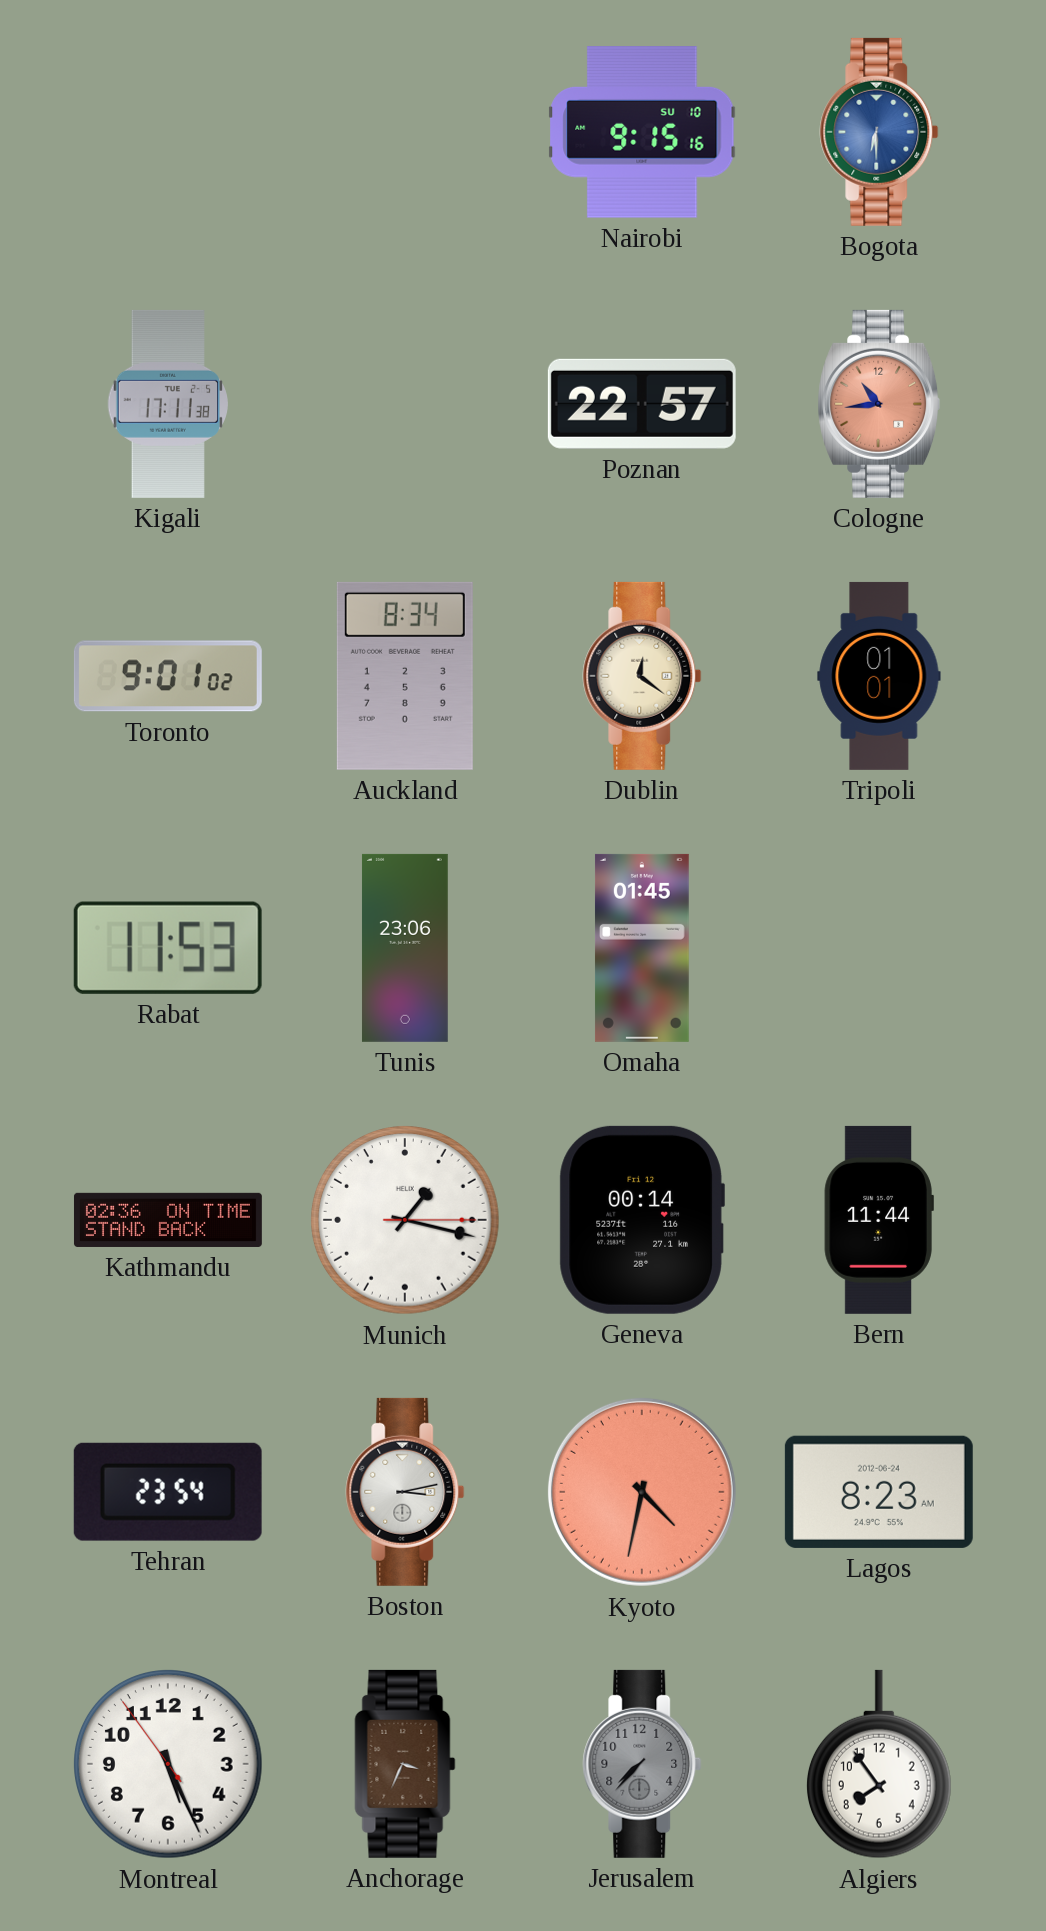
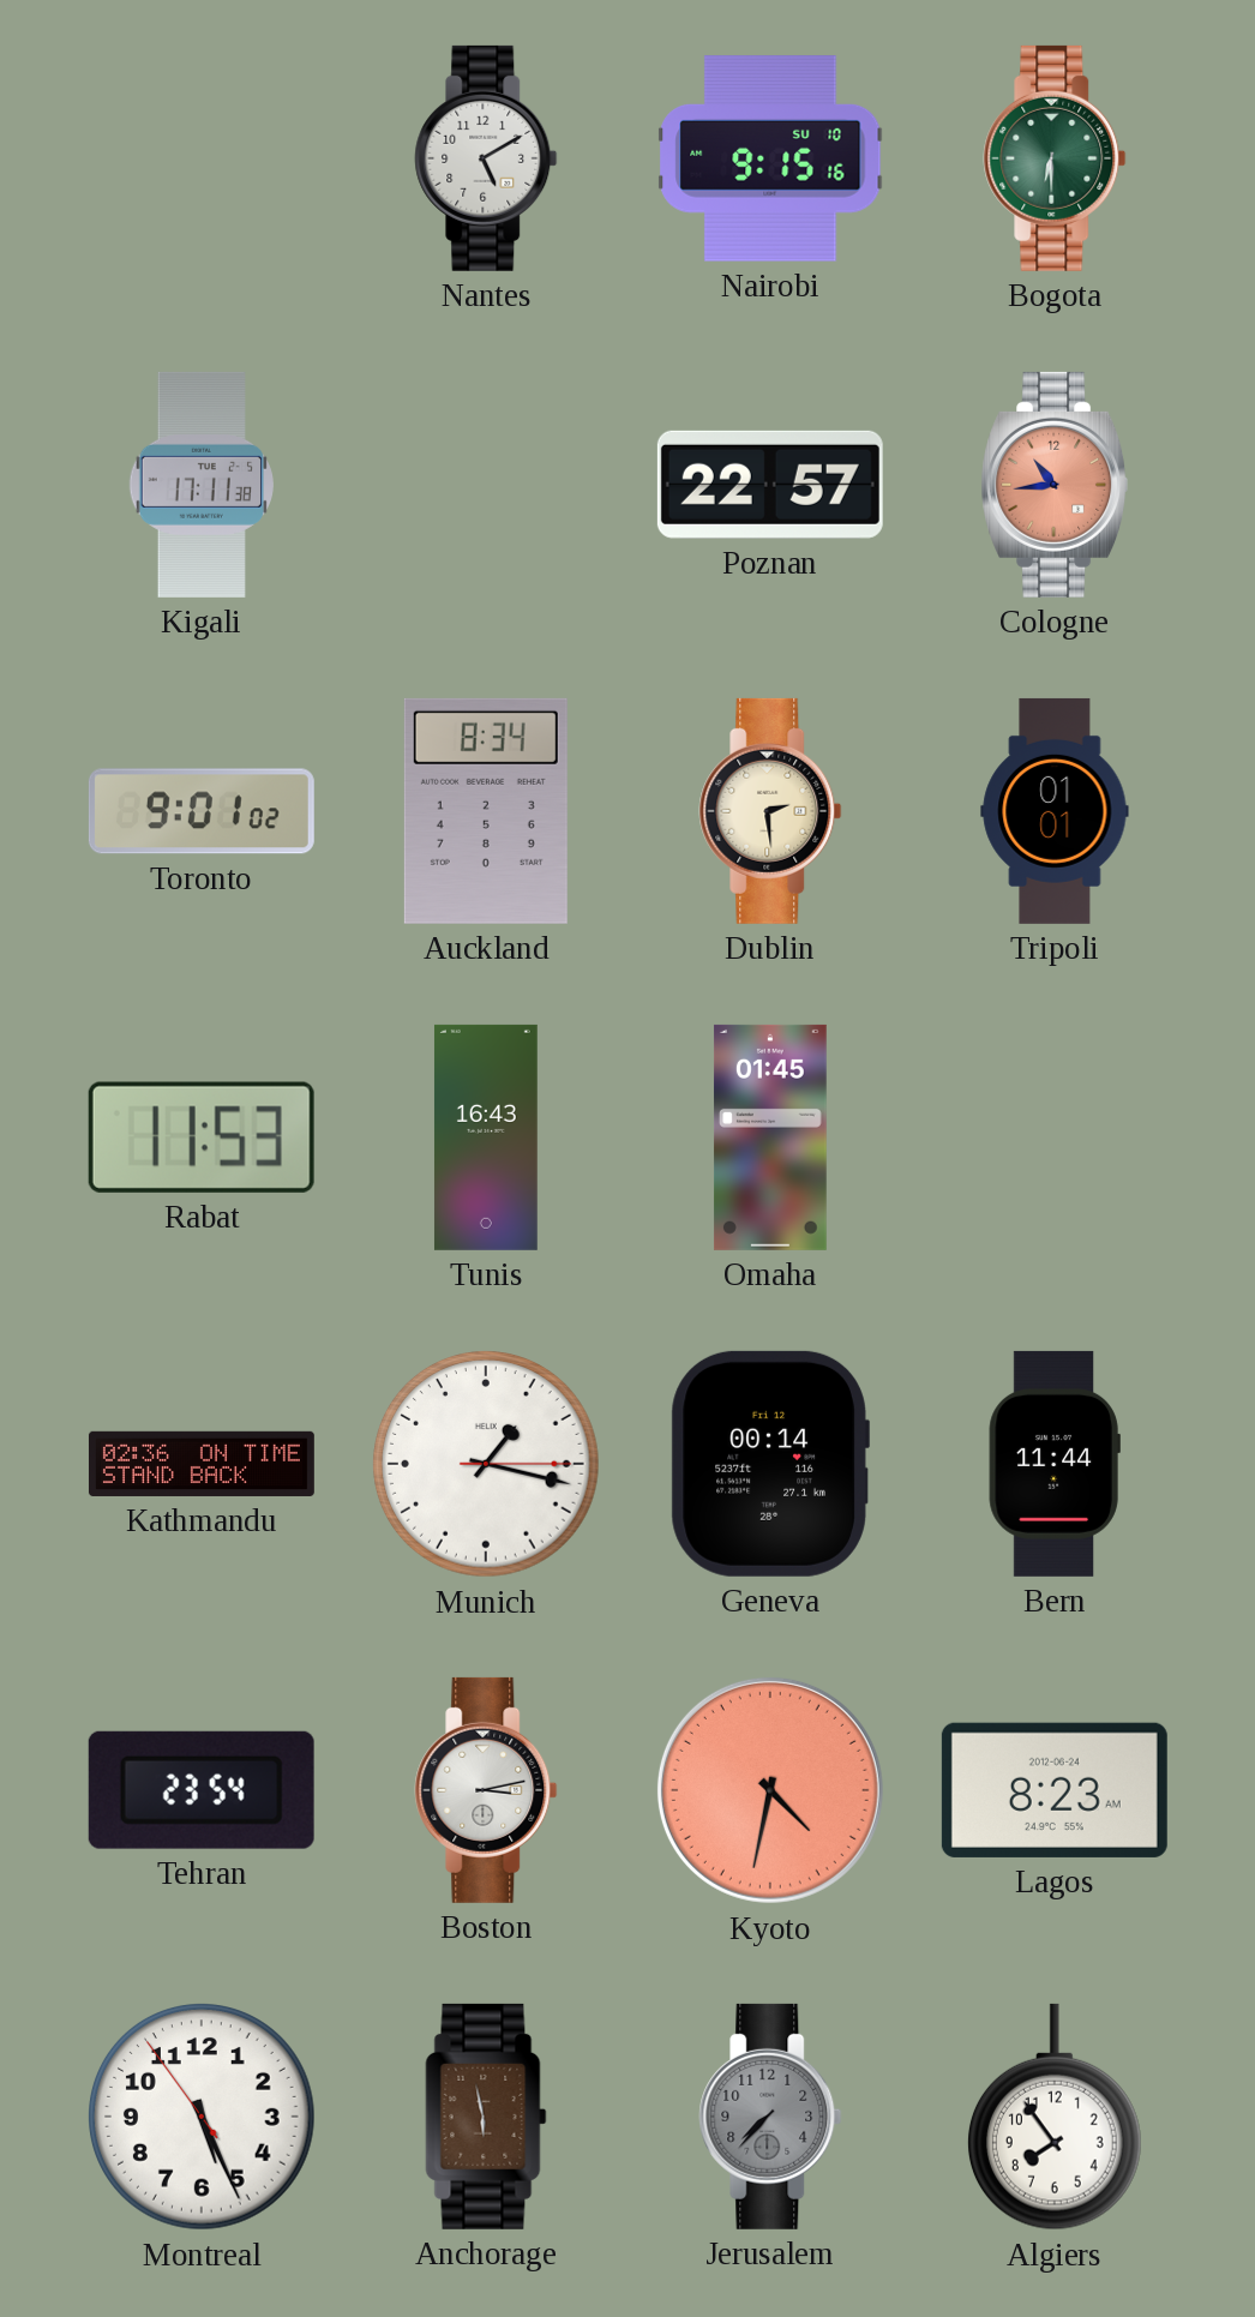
Nantes: none -> 5:10
Bogota dial: blue -> green
Dublin: 12:21 -> 2:29
Tunis: 23:06 -> 16:43
Anchorage: 3:34 -> 5:58
